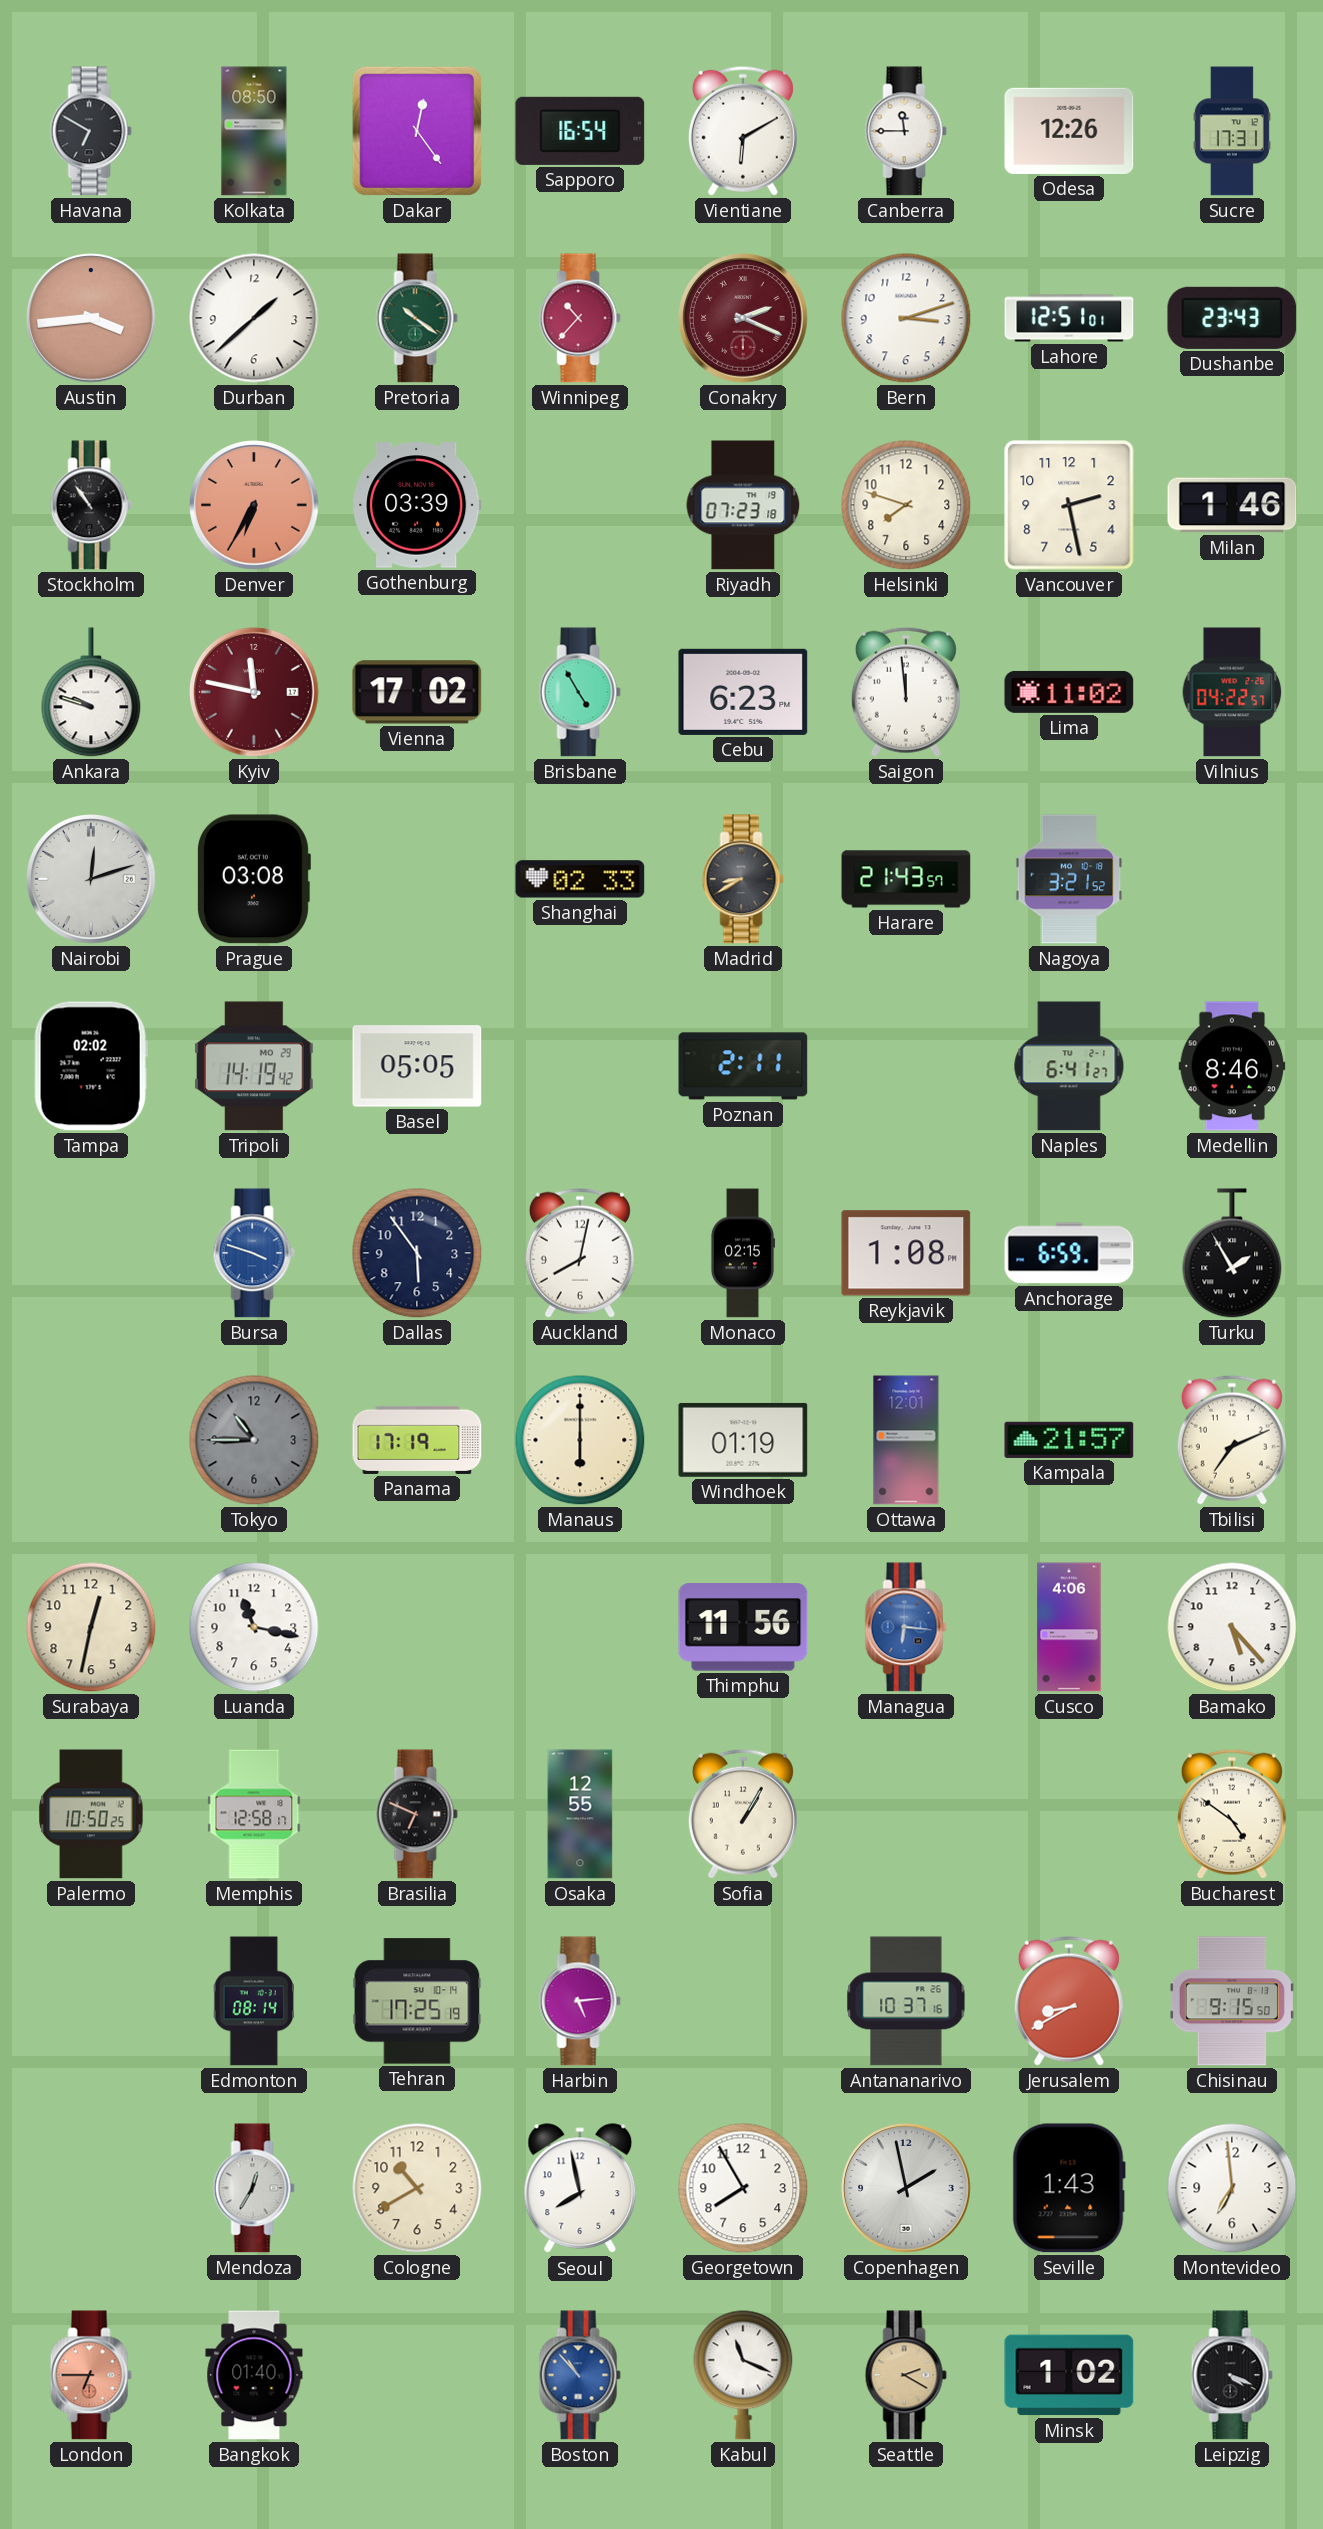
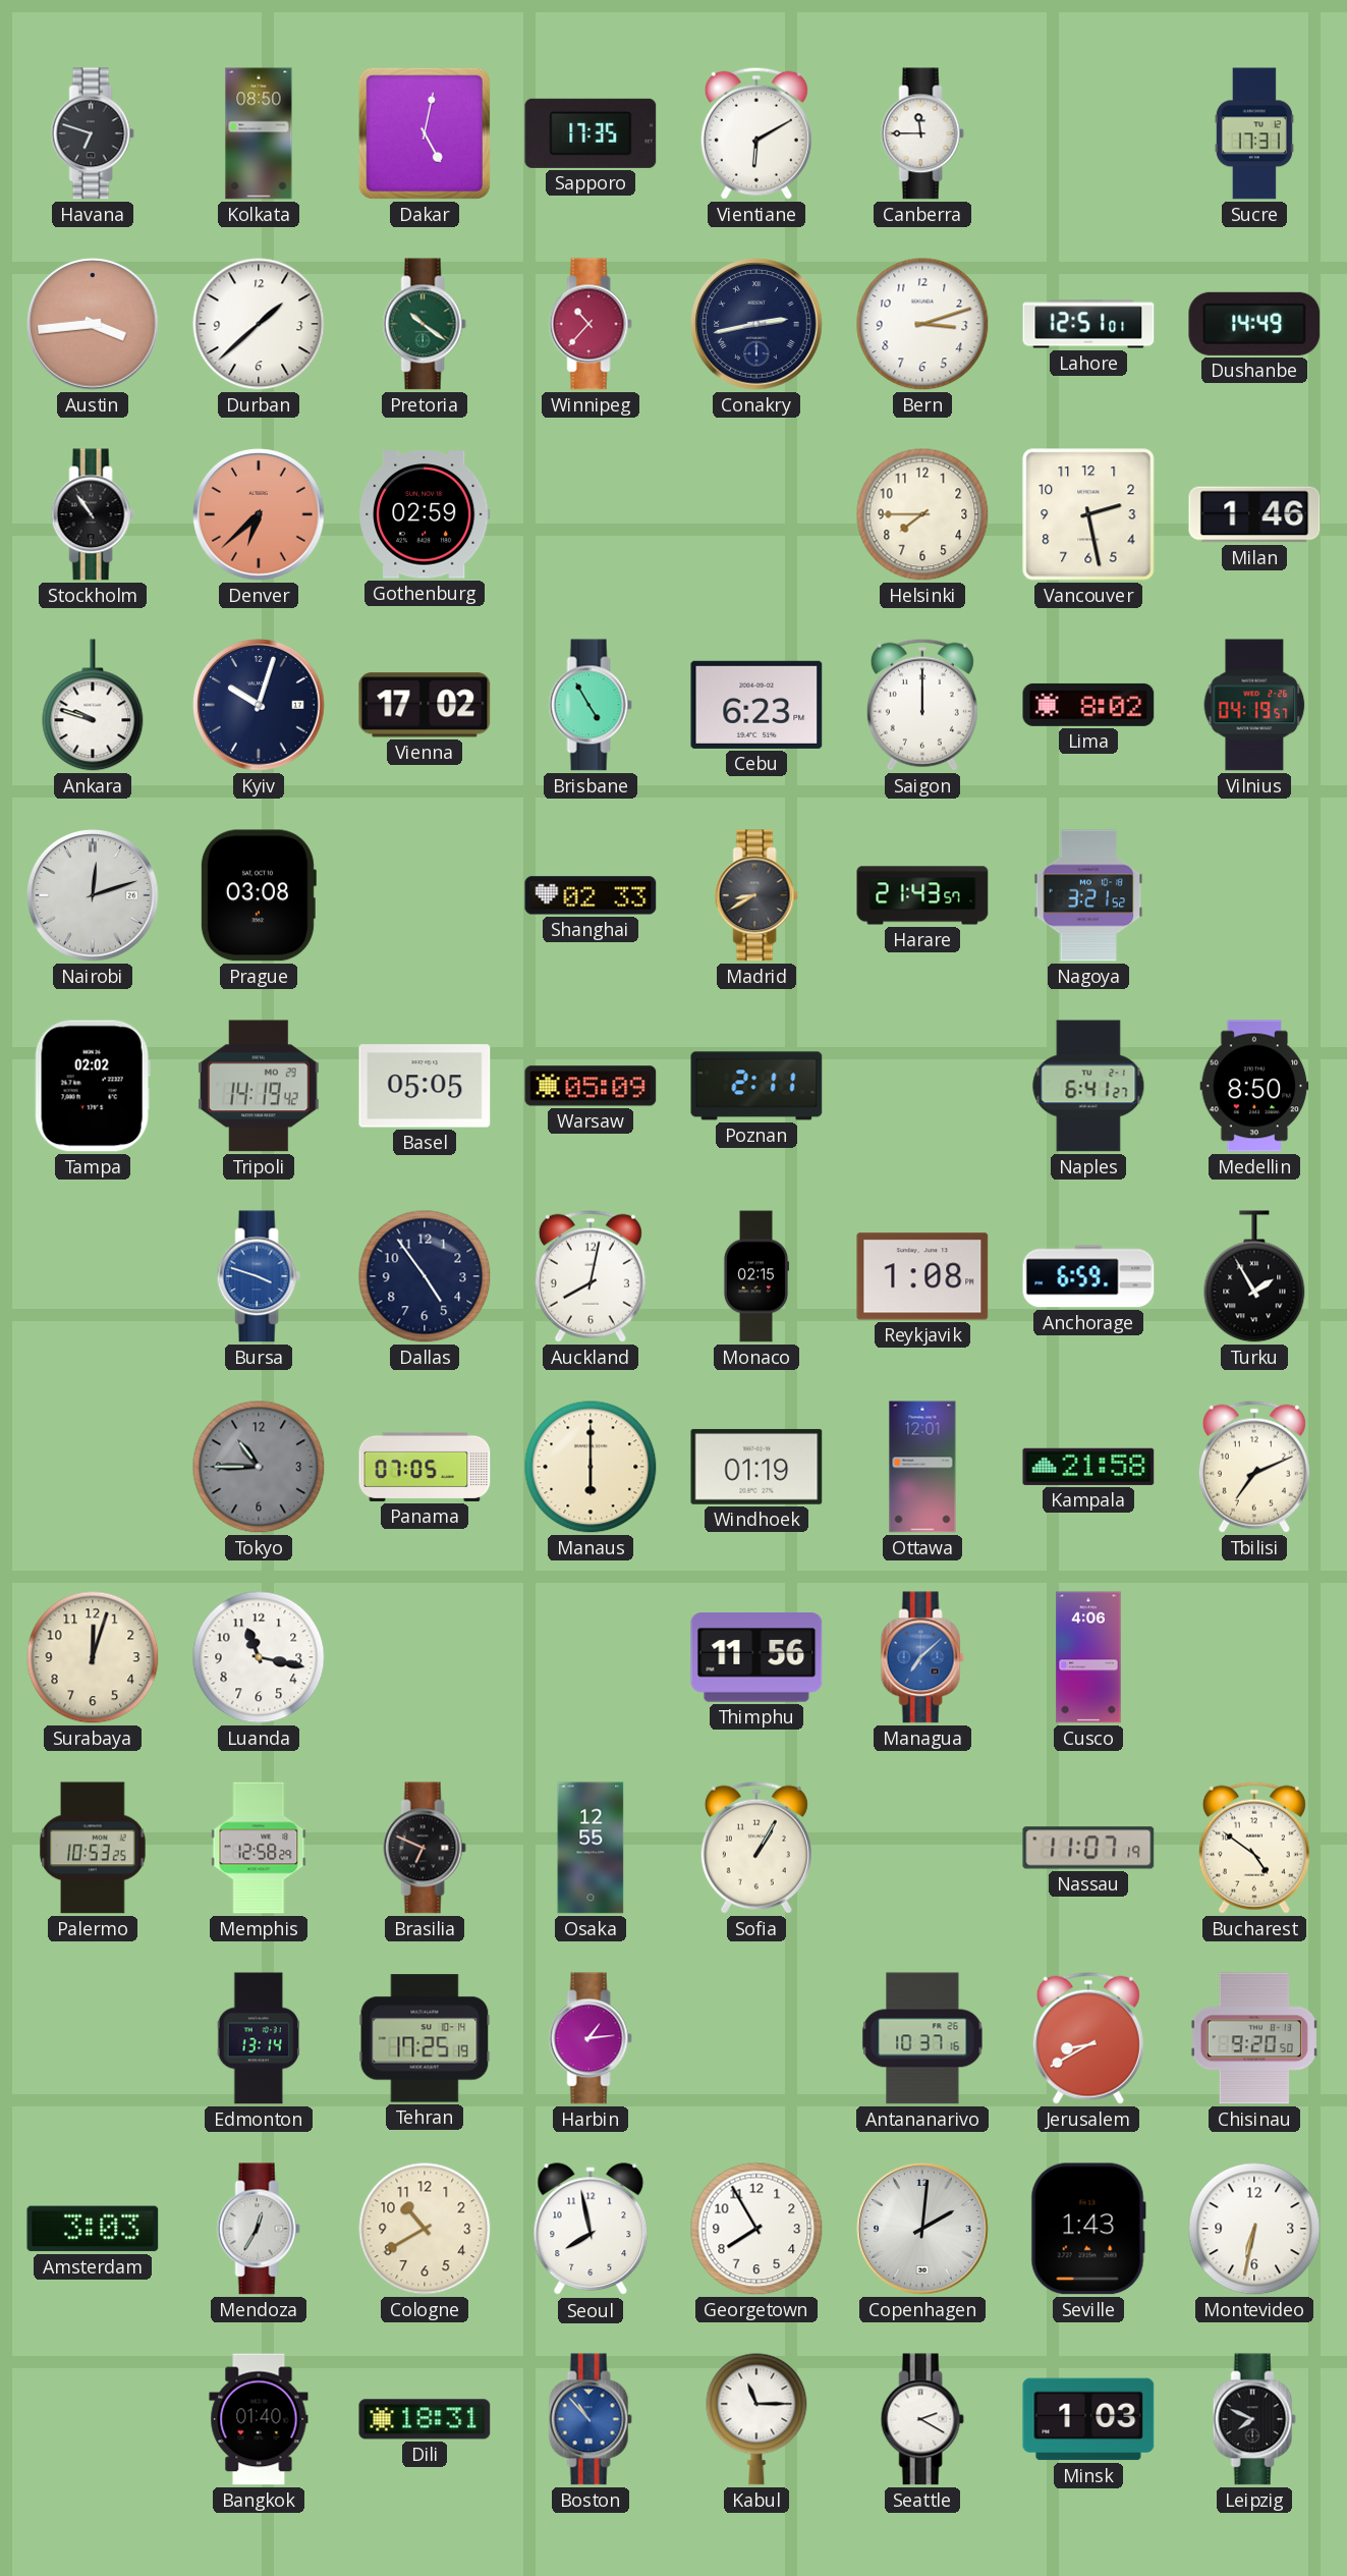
Havana: 6:50 -> 6:48
Dakar: 12:24 -> 5:02
Sapporo: 16:54 -> 17:35
Odesa: 12:26 -> none
Conakry: 2:19 -> 2:43
Conakry dial: burgundy -> navy
Dushanbe: 23:43 -> 14:49
Denver: 6:35 -> 6:38
Gothenburg: 03:39 -> 02:59
Riyadh: 07:23 -> none
Helsinki: 7:48 -> 7:45
Kyiv: 11:47 -> 10:03
Kyiv dial: burgundy -> navy
Saigon: 11:59 -> 12:00
Lima: 11:02 -> 8:02
Vilnius: 04:22 -> 04:19
Warsaw: none -> 05:09
Medellin: 8:46 -> 8:50
Dallas: 5:54 -> 4:54
Panama: 17:19 -> 07:05
Kampala: 21:57 -> 21:58
Surabaya: 12:32 -> 12:03
Managua: 6:16 -> 7:08
Bamako: 5:23 -> none
Palermo: 10:50 -> 10:53
Memphis: 12:58:17 -> 12:58:29
Nassau: none -> 11:07
Edmonton: 08:14 -> 13:14
Harbin: 5:14 -> 1:14
Chisinau: 9:15 -> 9:20
Amsterdam: none -> 3:03
Copenhagen: 1:58 -> 2:01
Montevideo: 6:59 -> 6:32
London: 6:45 -> none
Dili: none -> 18:31
Kabul: 11:19 -> 11:15
Seattle dial: champagne -> white
Minsk: 1:02 -> 1:03
Leipzig: 4:19 -> 7:49
